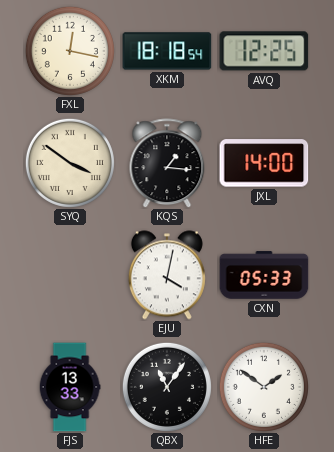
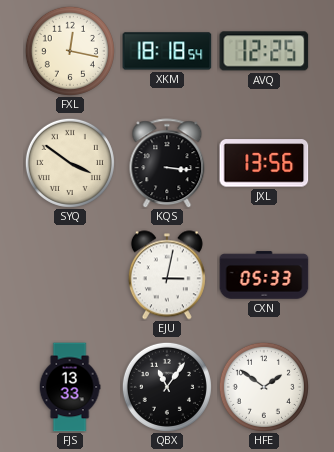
KQS: 1:16 -> 3:16
JXL: 14:00 -> 13:56
EJU: 4:02 -> 3:02
